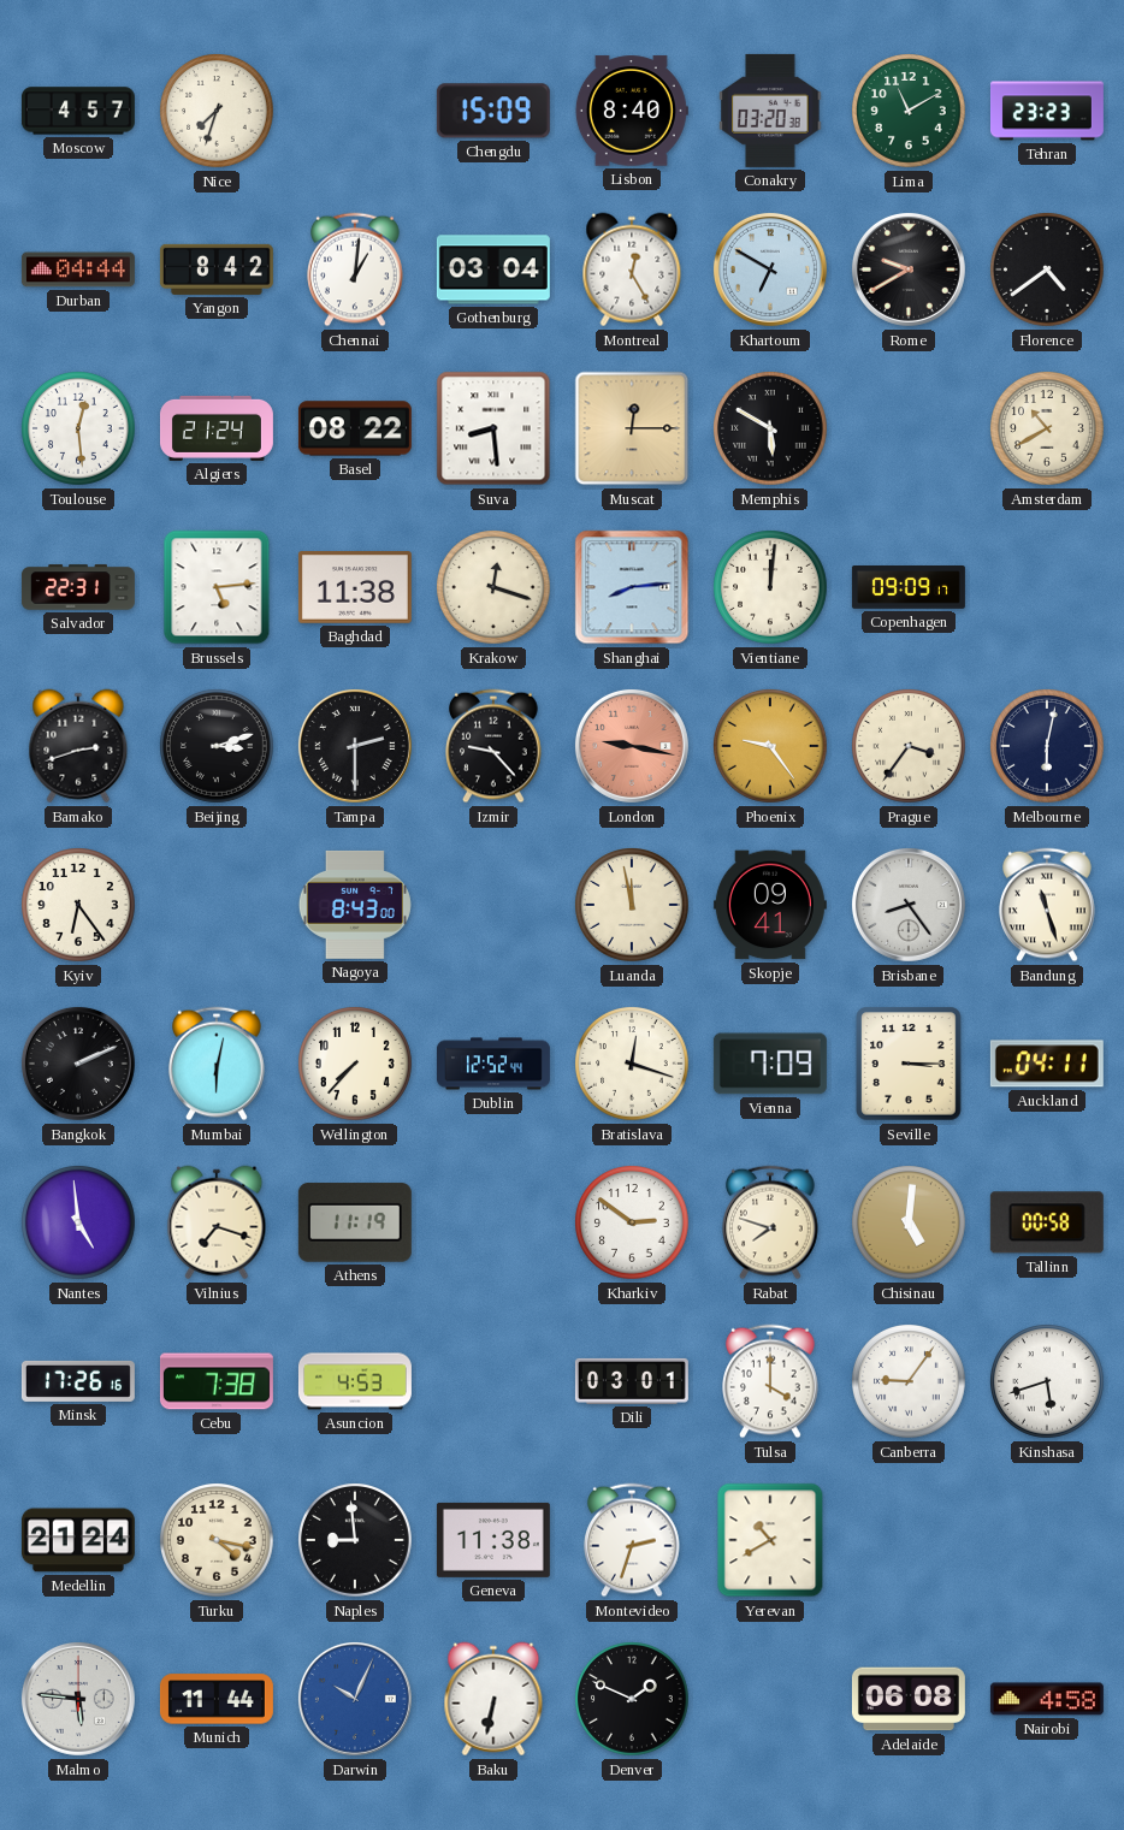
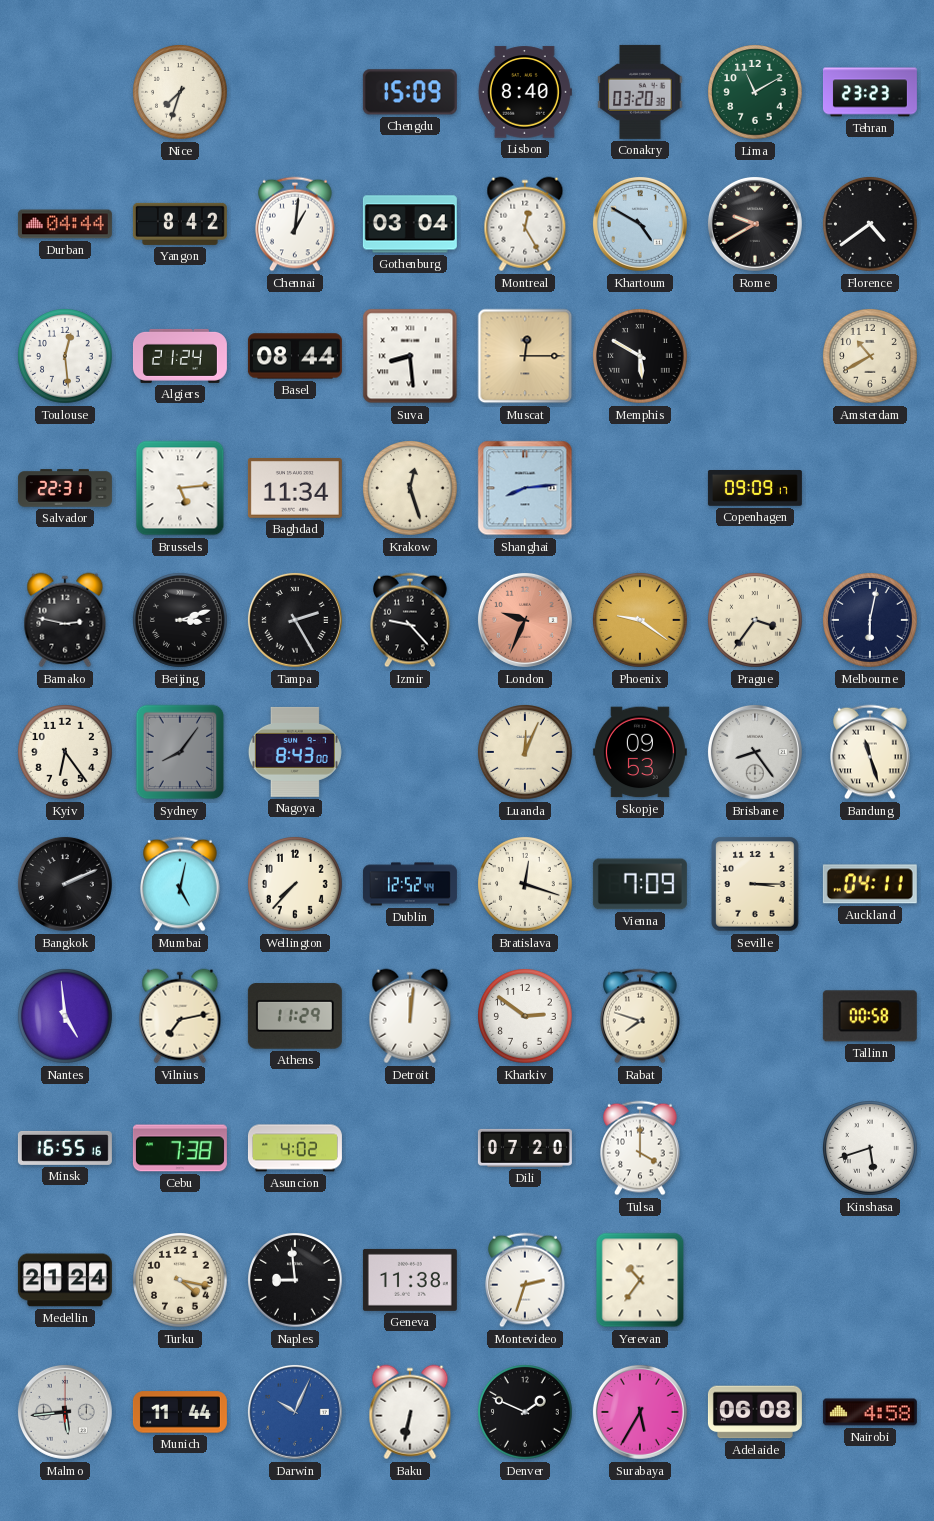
Moscow: 4:57 -> none
Khartoum: 6:50 -> 4:50
Basel: 08:22 -> 08:44
Baghdad: 11:38 -> 11:34
Krakow: 12:18 -> 12:27
Vientiane: 12:01 -> none
Bamako: 2:42 -> 2:47
Tampa: 2:30 -> 2:25
London: 9:17 -> 9:34
Phoenix: 9:24 -> 9:21
Sydney: none -> 8:06
Luanda: 11:58 -> 12:04
Skopje: 09:41 -> 09:53
Mumbai: 6:02 -> 5:02
Vilnius: 7:18 -> 7:13
Athens: 11:19 -> 11:29
Detroit: none -> 12:01
Chisinau: 5:01 -> none
Minsk: 17:26 -> 16:55
Asuncion: 4:53 -> 4:02
Dili: 03:01 -> 07:20
Canberra: 9:06 -> none
Yerevan: 10:40 -> 10:36
Malmo: 5:46 -> 5:44
Surabaya: none -> 5:35
